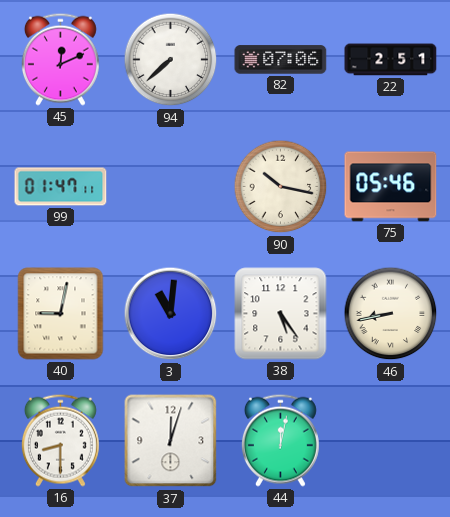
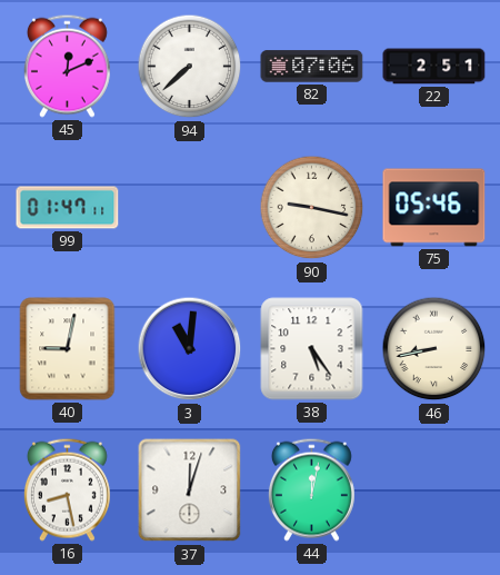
90: 10:17 -> 9:17
16: 8:30 -> 8:28
